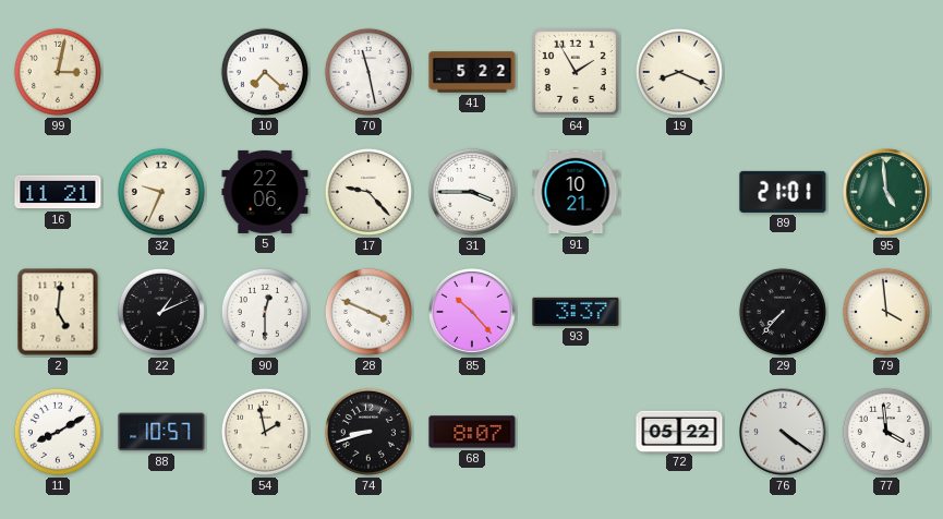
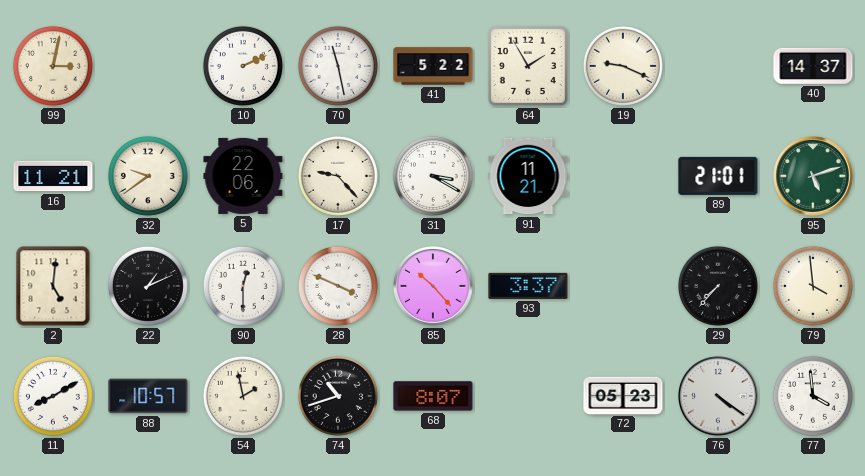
10: 7:22 -> 2:11
19: 8:19 -> 9:19
40: none -> 14:37
32: 9:34 -> 9:39
31: 3:45 -> 3:20
91: 10:21 -> 11:21
95: 4:59 -> 5:12
74: 8:42 -> 10:42
72: 05:22 -> 05:23
